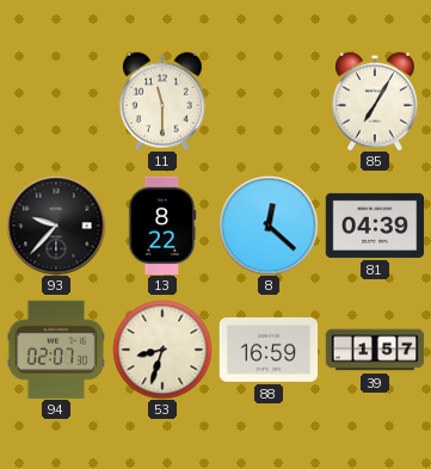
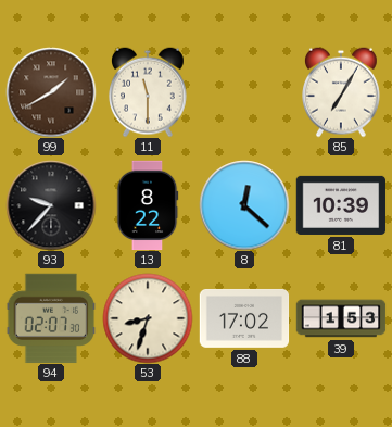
99: none -> 1:40
81: 04:39 -> 10:39
88: 16:59 -> 17:02
39: 1:57 -> 1:53
